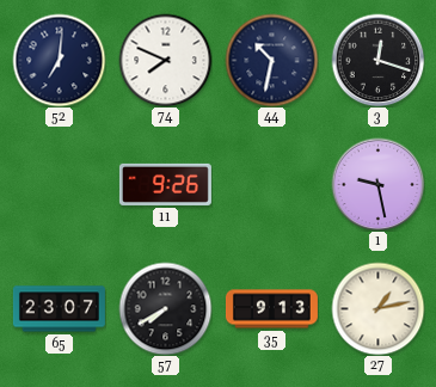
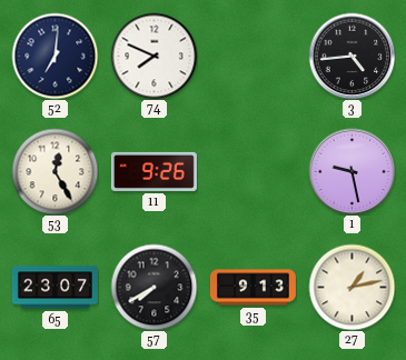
44: 10:32 -> none
3: 12:18 -> 4:44
53: none -> 12:25
